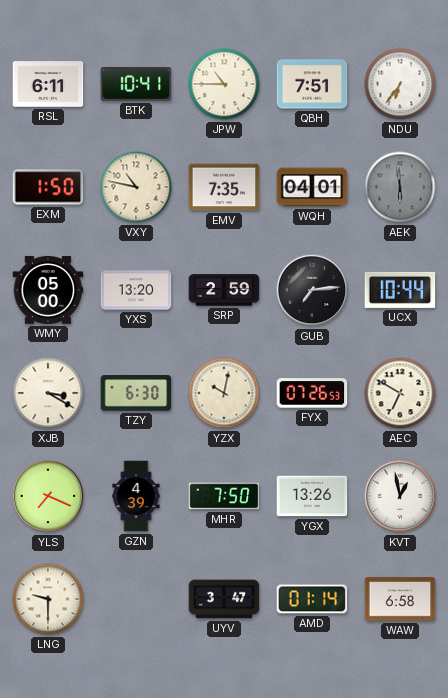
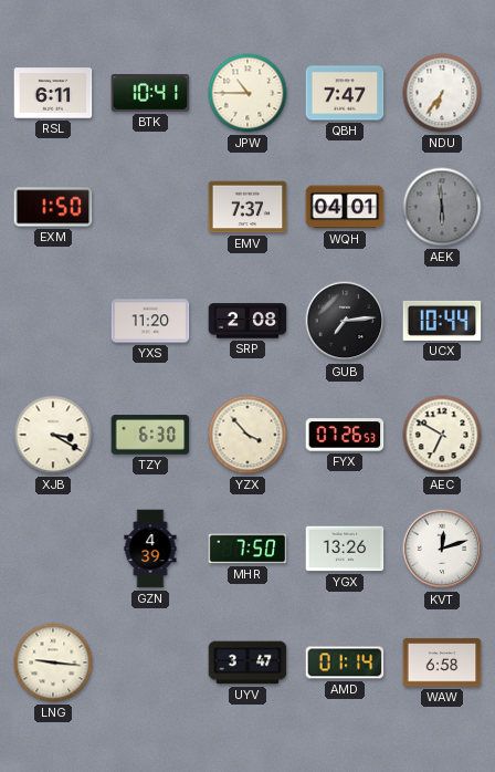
QBH: 7:51 -> 7:47
VXY: 10:47 -> none
EMV: 7:35 -> 7:37
WMY: 05:00 -> none
YXS: 13:20 -> 11:20
SRP: 2:59 -> 2:08
YZX: 10:02 -> 3:53
YLS: 7:19 -> none
KVT: 12:58 -> 12:12
LNG: 9:30 -> 9:16
